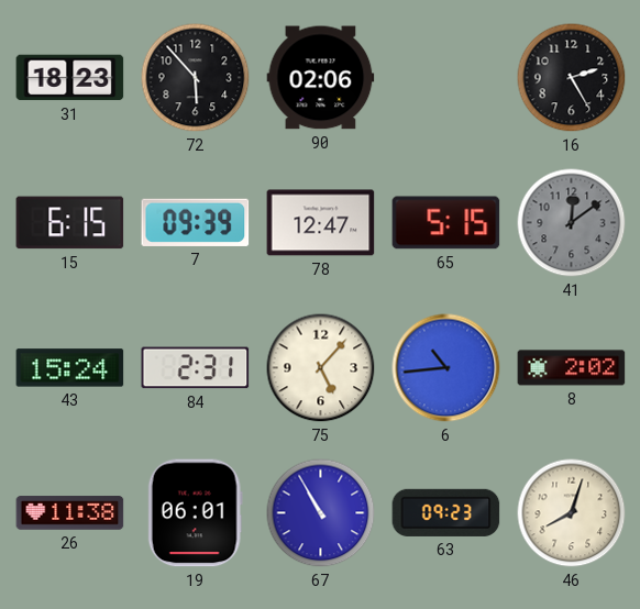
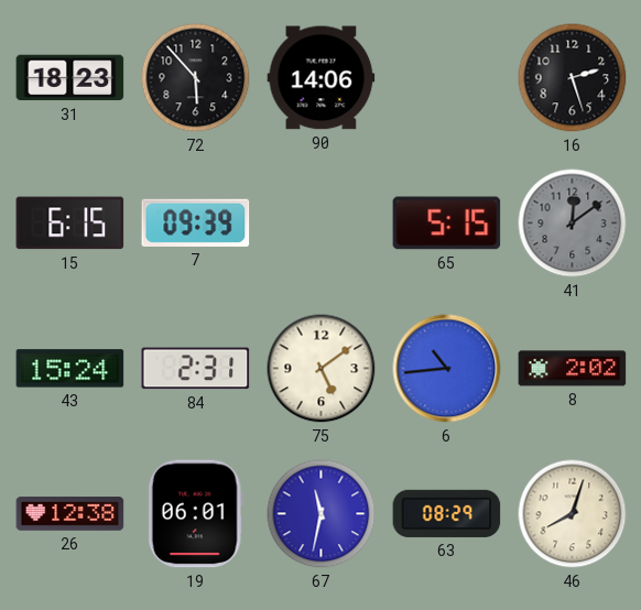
90: 02:06 -> 14:06
16: 2:25 -> 2:27
78: 12:47 -> none
75: 5:07 -> 5:09
26: 11:38 -> 12:38
67: 10:55 -> 11:32
63: 09:23 -> 08:29
